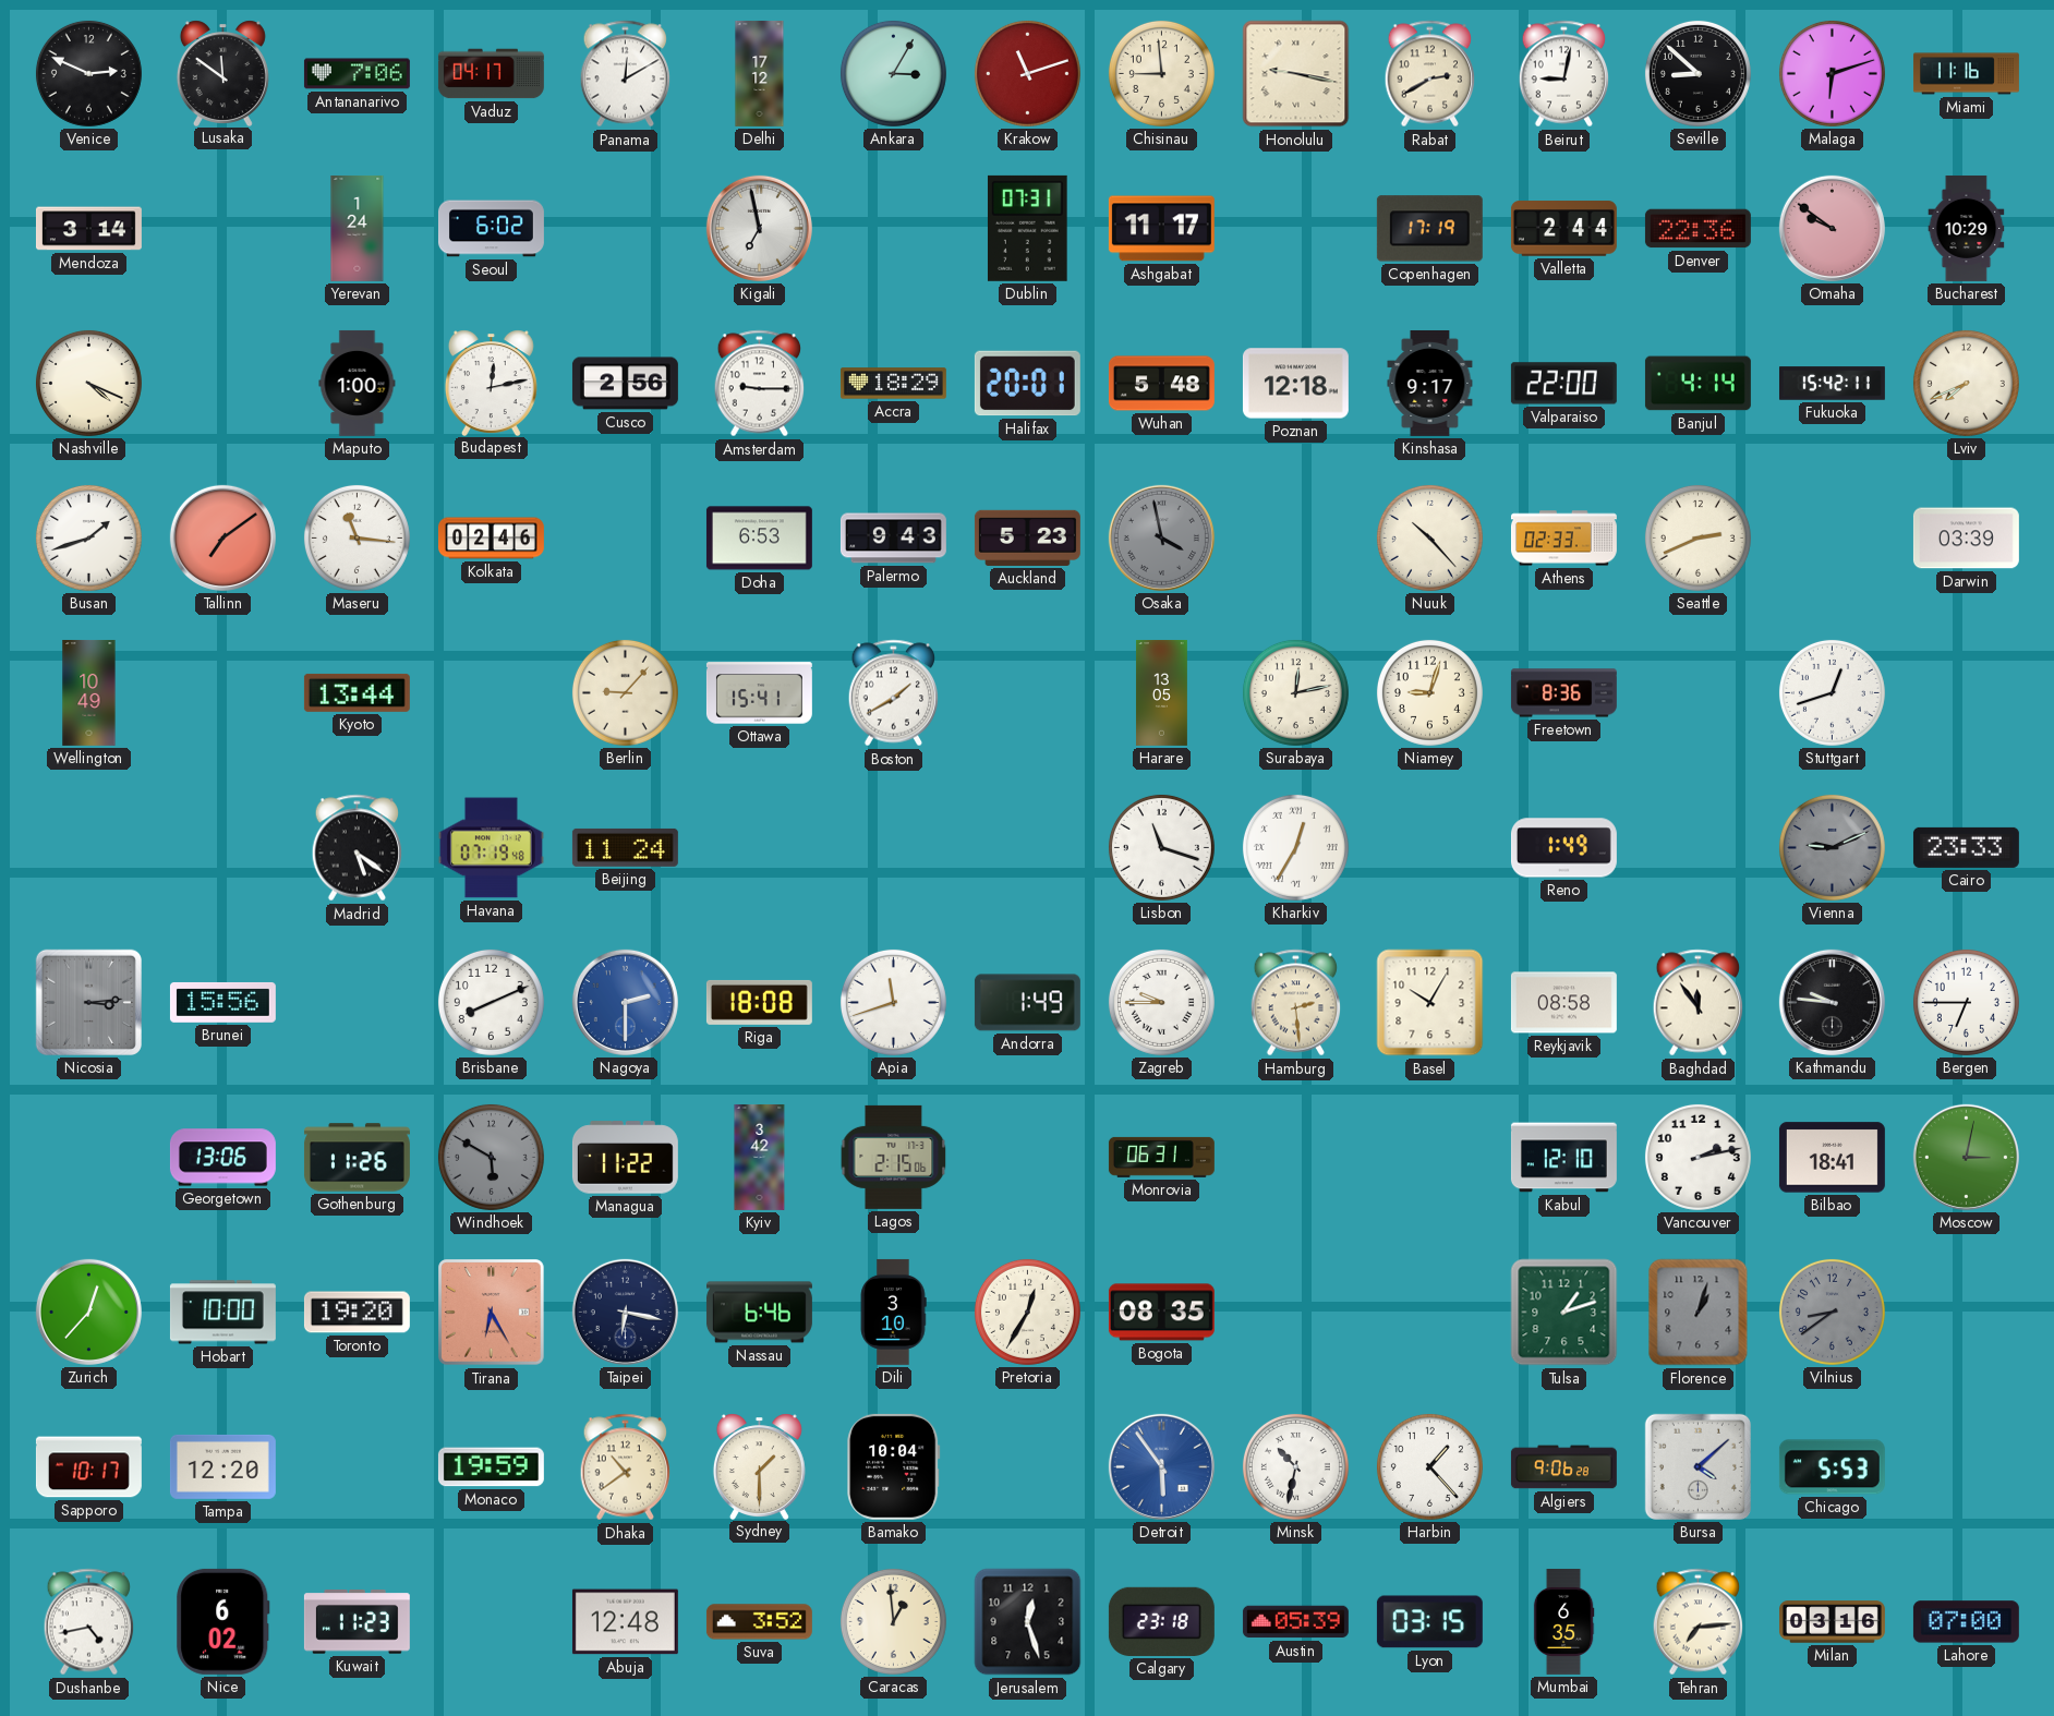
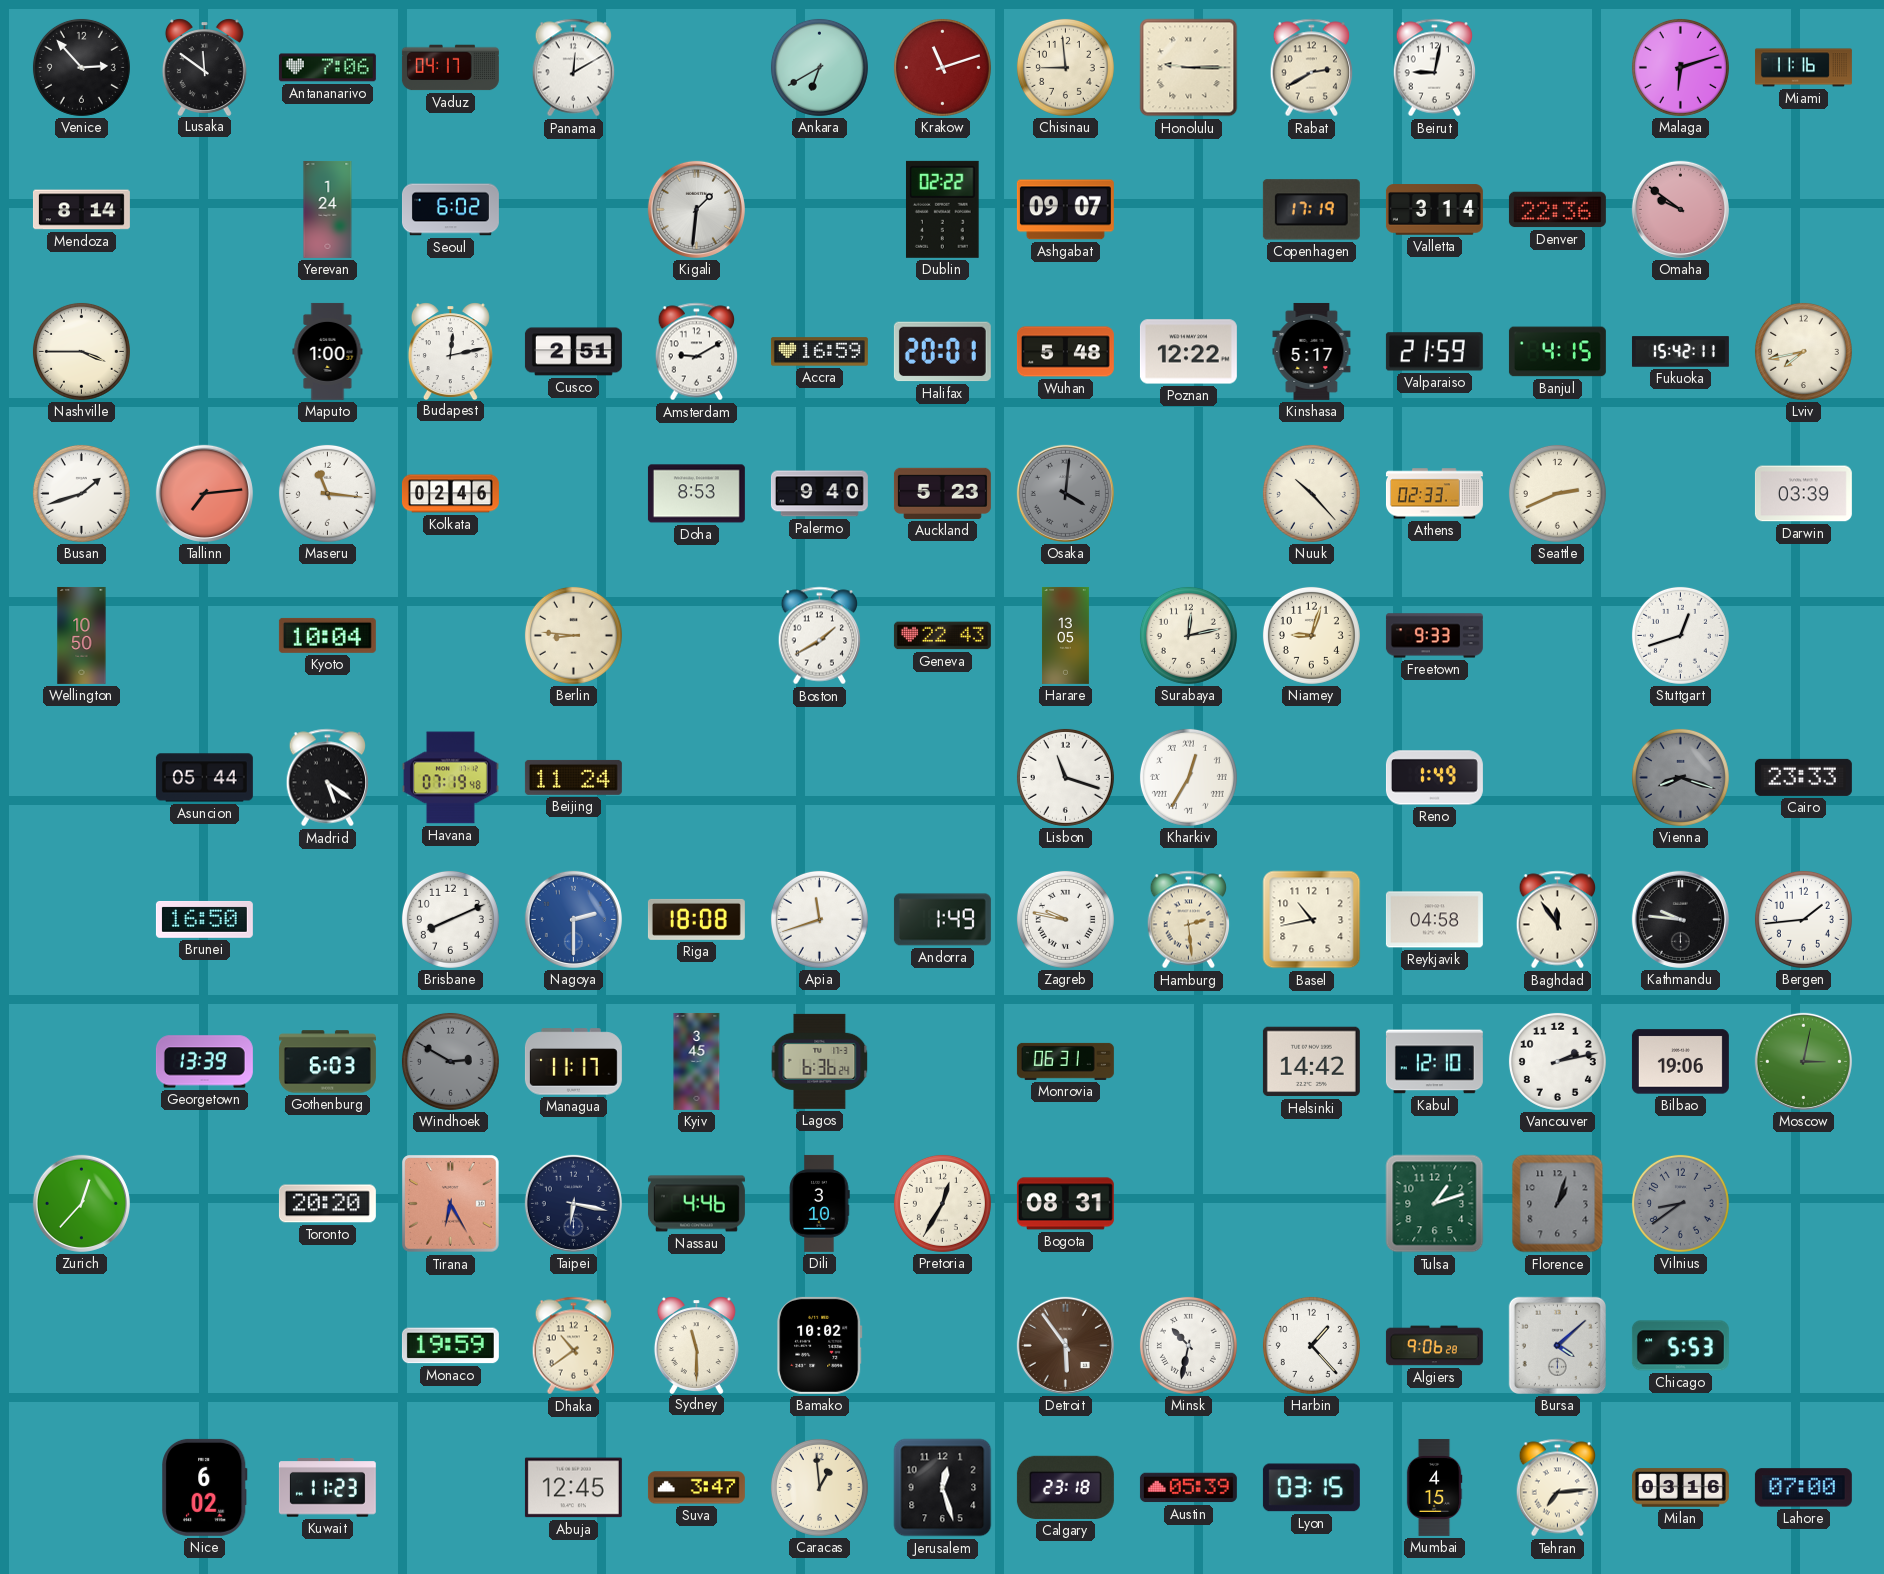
Venice: 2:49 -> 2:53
Delhi: 17:12 -> none
Ankara: 3:05 -> 6:40
Honolulu: 9:17 -> 9:15
Seville: 8:52 -> none
Mendoza: 3:14 -> 8:14
Kigali: 6:58 -> 1:31
Dublin: 07:31 -> 02:22
Ashgabat: 11:17 -> 09:07
Valletta: 2:44 -> 3:14
Bucharest: 10:29 -> none
Nashville: 4:19 -> 3:45
Cusco: 2:56 -> 2:51
Amsterdam: 9:15 -> 9:10
Accra: 18:29 -> 16:59
Poznan: 12:18 -> 12:22
Kinshasa: 9:17 -> 5:17
Valparaiso: 22:00 -> 21:59
Banjul: 4:14 -> 4:15
Lviv: 7:41 -> 7:43
Tallinn: 7:09 -> 7:14
Doha: 6:53 -> 8:53
Palermo: 9:43 -> 9:40
Osaka: 3:58 -> 4:01
Wellington: 10:49 -> 10:50
Kyoto: 13:44 -> 10:04
Berlin: 9:07 -> 8:46
Ottawa: 15:41 -> none
Geneva: none -> 22:43
Freetown: 8:36 -> 9:33
Asuncion: none -> 05:44
Vienna: 9:11 -> 8:18
Nicosia: 3:14 -> none
Brunei: 15:56 -> 16:50
Zagreb: 9:45 -> 9:47
Basel: 10:05 -> 10:43
Reykjavik: 08:58 -> 04:58
Bergen: 6:45 -> 1:44
Georgetown: 13:06 -> 13:39
Gothenburg: 11:26 -> 6:03
Windhoek: 5:50 -> 2:50
Managua: 11:22 -> 11:17
Kyiv: 3:42 -> 3:45
Lagos: 2:15 -> 6:36
Helsinki: none -> 14:42
Bilbao: 18:41 -> 19:06
Hobart: 10:00 -> none
Toronto: 19:20 -> 20:20
Nassau: 6:46 -> 4:46
Bogota: 08:35 -> 08:31
Sapporo: 10:17 -> none
Tampa: 12:20 -> none
Sydney: 1:30 -> 11:30
Bamako: 10:04 -> 10:02
Detroit dial: blue -> brown
Dushanbe: 4:43 -> none
Abuja: 12:48 -> 12:45
Suva: 3:52 -> 3:47
Mumbai: 6:35 -> 4:15
